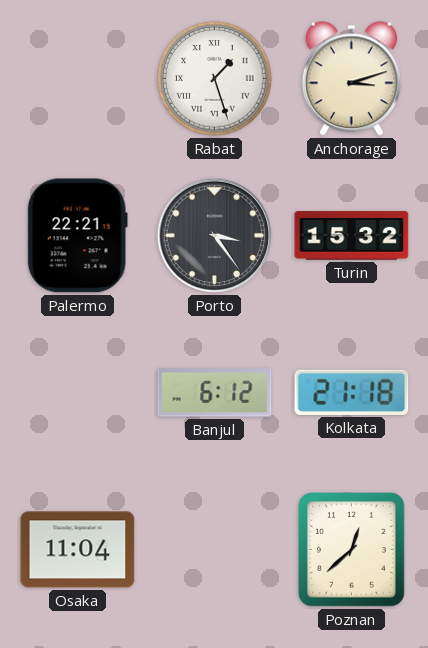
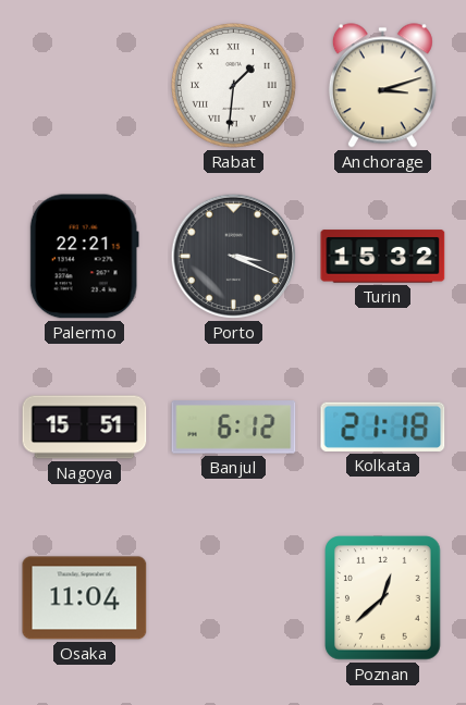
Rabat: 1:27 -> 1:31
Porto: 3:24 -> 3:19
Nagoya: none -> 15:51
